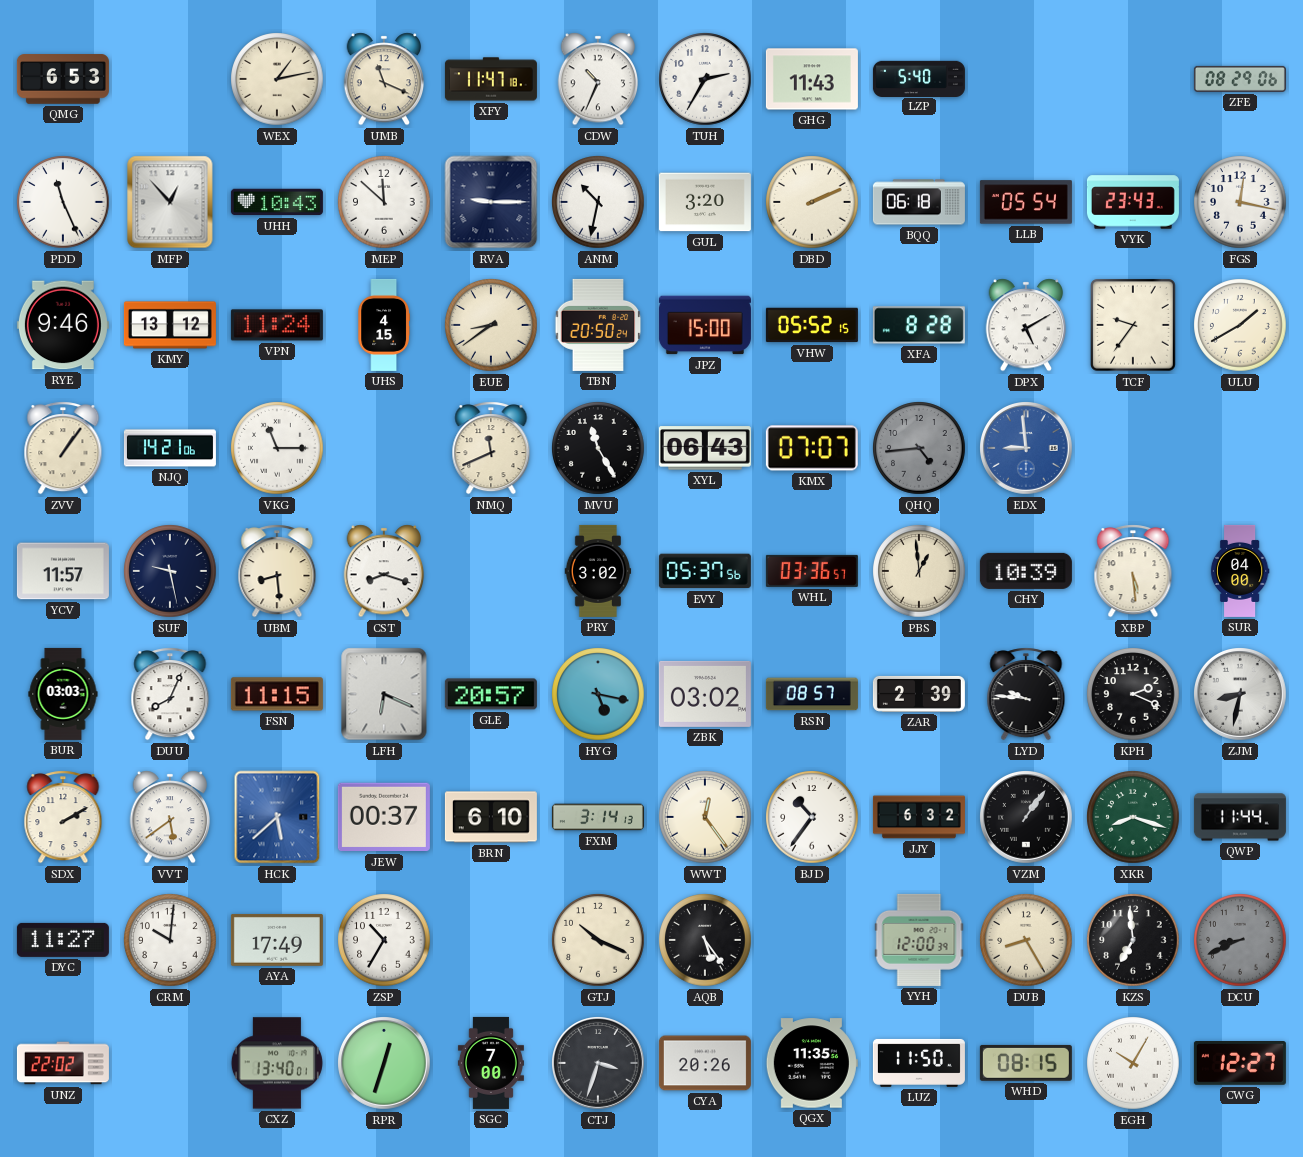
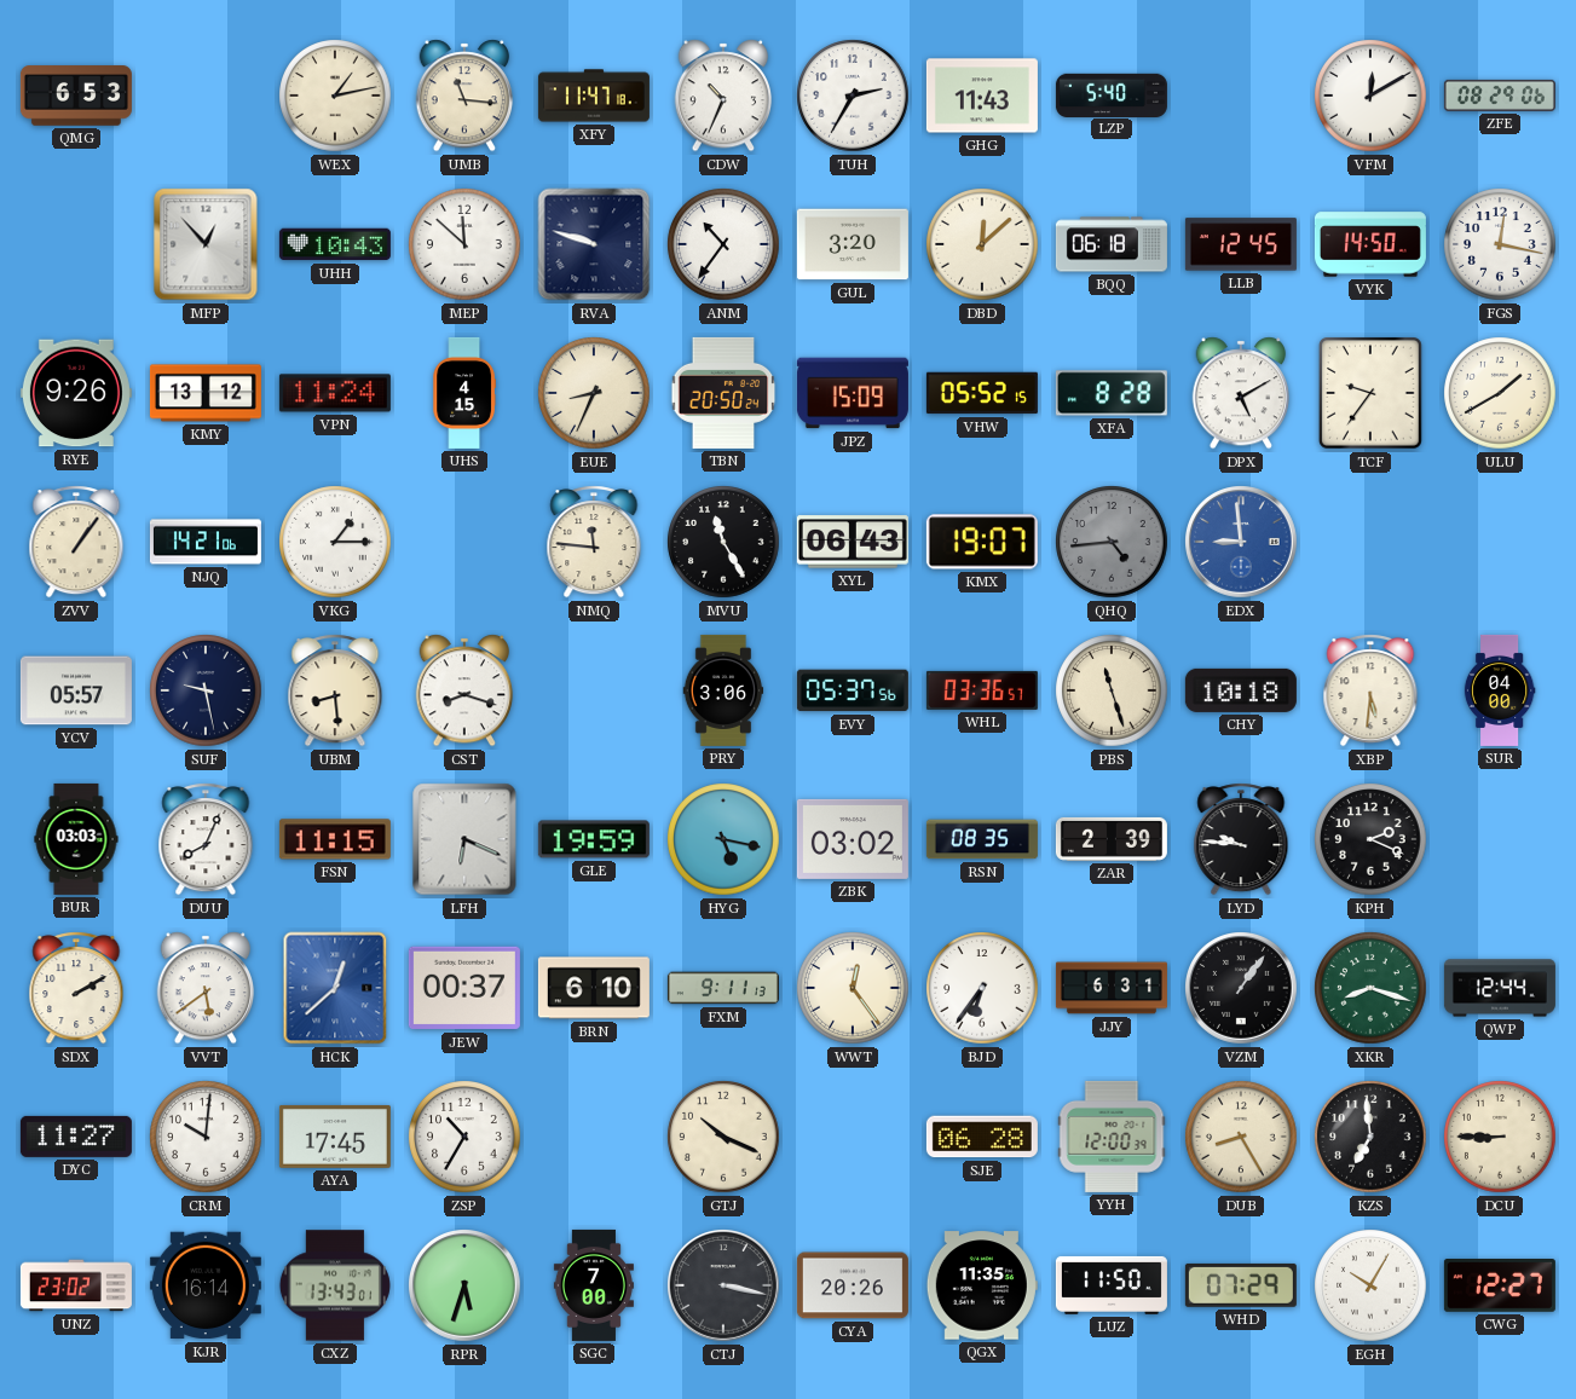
UMB: 11:19 -> 11:16
VFM: none -> 12:10
PDD: 11:26 -> none
RVA: 9:15 -> 9:48
ANM: 10:32 -> 10:36
DBD: 2:11 -> 12:08
LLB: 05:54 -> 12:45
VYK: 23:43 -> 14:50
RYE: 9:46 -> 9:26
EUE: 8:39 -> 8:34
JPZ: 15:00 -> 15:09
VKG: 11:15 -> 1:15
NMQ: 11:41 -> 11:46
KMX: 07:07 -> 19:07
YCV: 11:57 -> 05:57
PRY: 3:02 -> 3:06
PBS: 12:59 -> 11:27
CHY: 10:39 -> 10:18
XBP: 5:29 -> 5:31
GLE: 20:57 -> 19:59
RSN: 08:57 -> 08:35
ZJM: 8:32 -> none
HCK: 5:38 -> 12:38
FXM: 3:14 -> 9:11
BJD: 10:36 -> 6:36
JJY: 6:32 -> 6:31
QWP: 11:44 -> 12:44
AYA: 17:49 -> 17:45
AQB: 5:24 -> none
SJE: none -> 06:28
DCU: 8:41 -> 8:45
DCU dial: grey -> cream
UNZ: 22:02 -> 23:02
KJR: none -> 16:14
CXZ: 13:40 -> 13:43
RPR: 12:33 -> 5:33
CTJ: 3:33 -> 3:17
WHD: 08:15 -> 07:29
